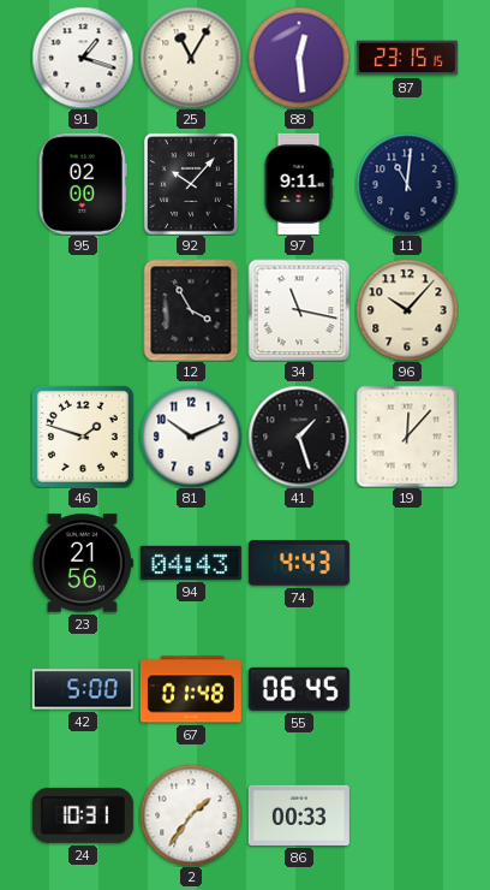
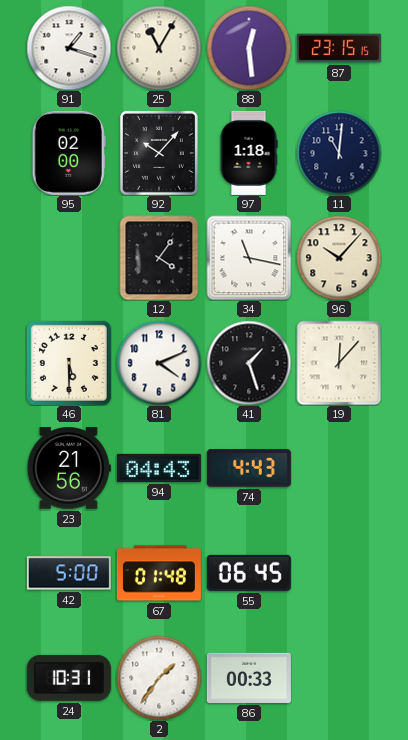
97: 9:11 -> 1:18
12: 3:55 -> 4:06
46: 1:48 -> 5:30
81: 10:11 -> 4:11
